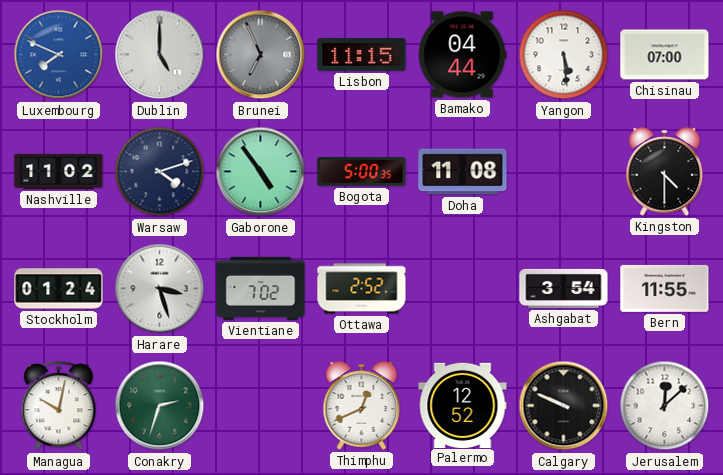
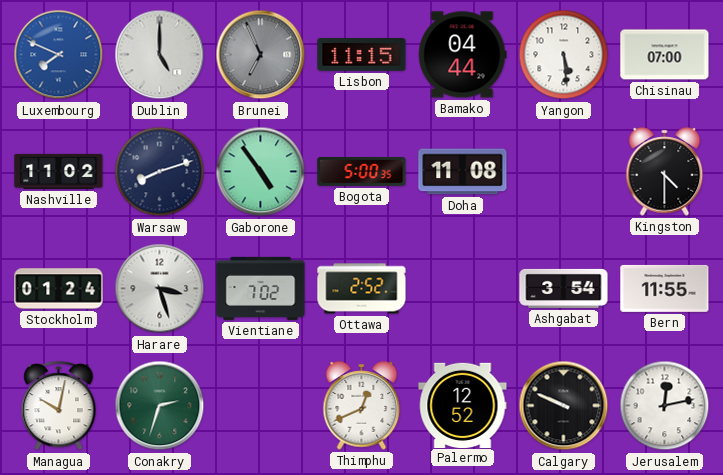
Warsaw: 4:12 -> 8:12
Jerusalem: 12:08 -> 12:13
